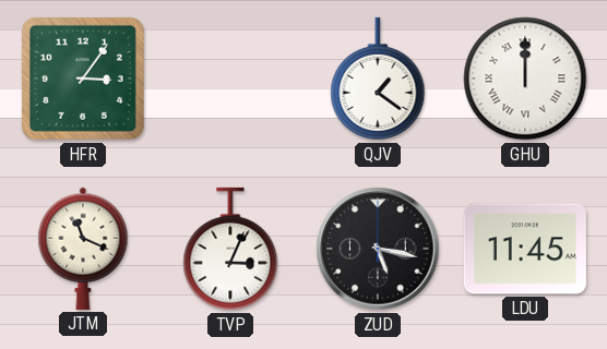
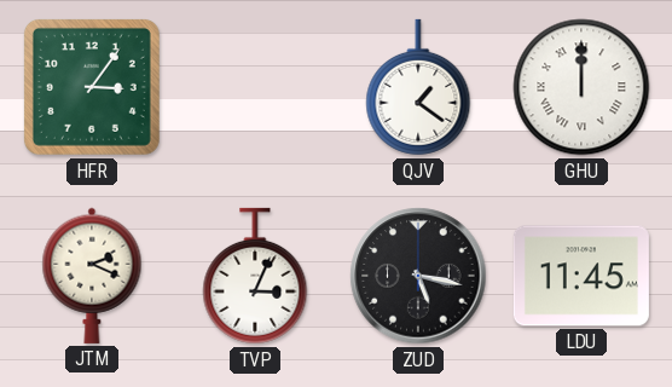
JTM: 11:19 -> 2:19
